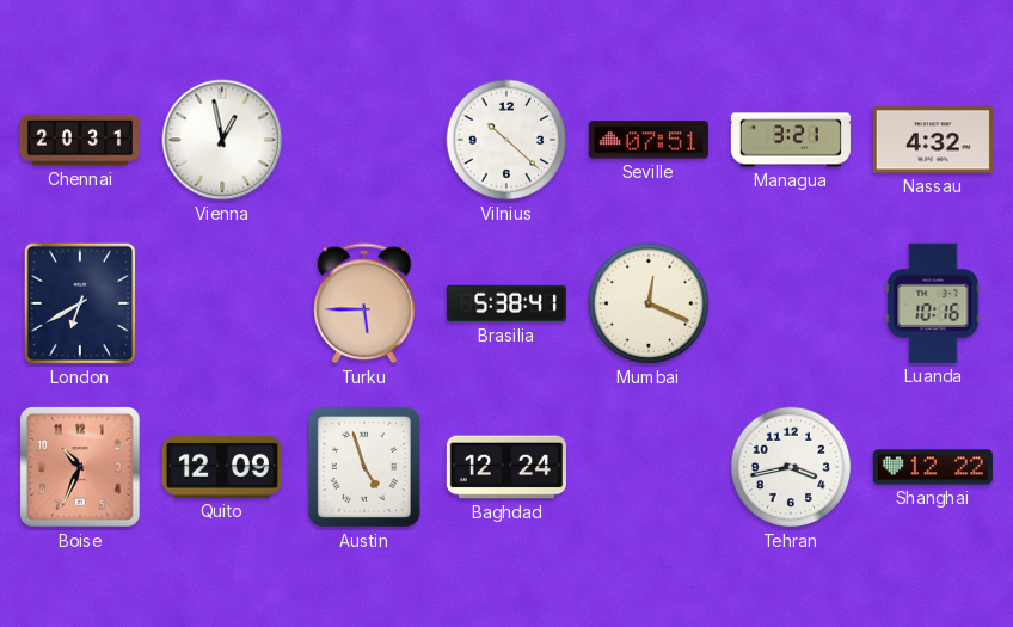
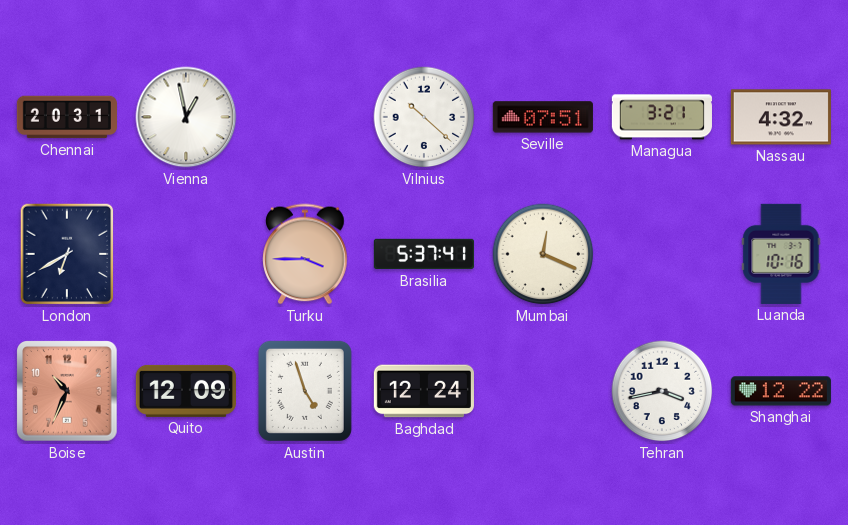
Turku: 5:45 -> 3:45
Brasilia: 5:38 -> 5:37
